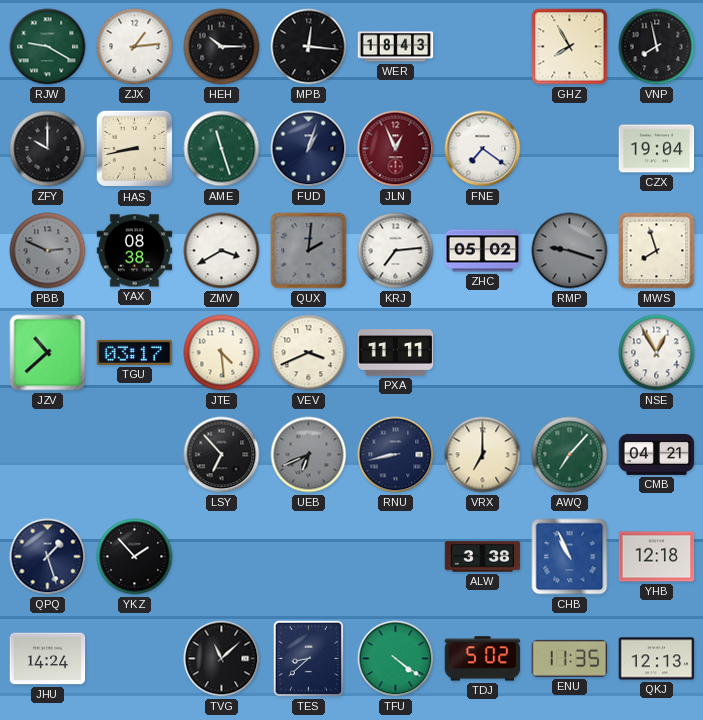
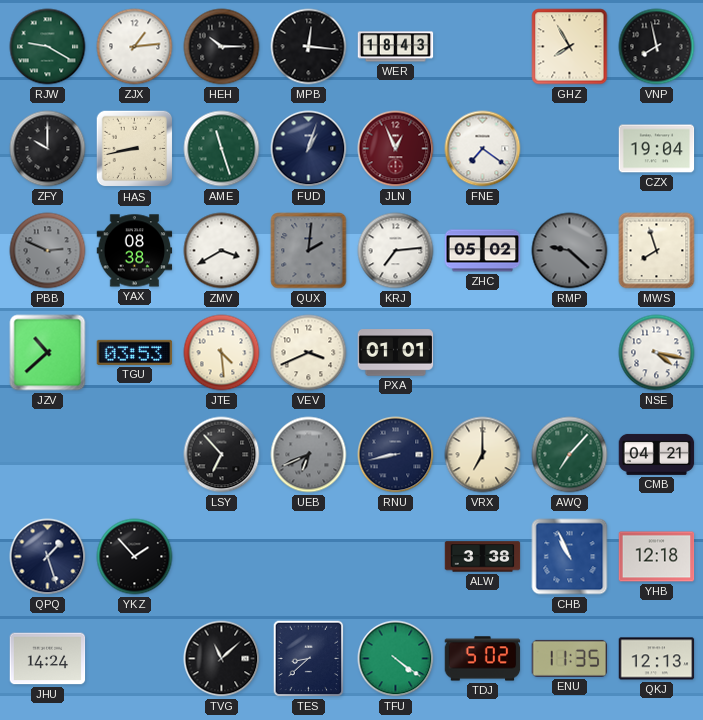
RMP: 9:18 -> 9:22
TGU: 03:17 -> 03:53
PXA: 11:11 -> 01:01
NSE: 12:55 -> 4:17
